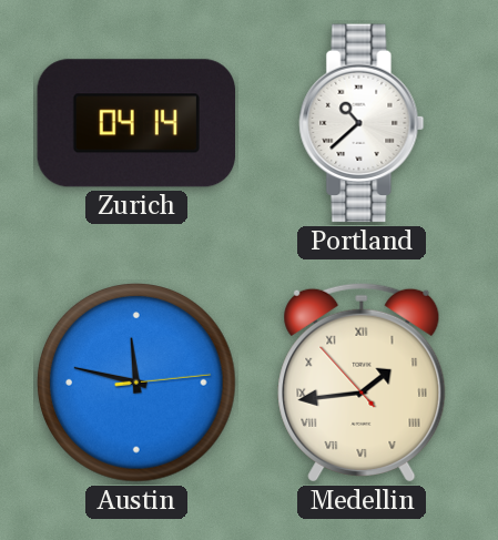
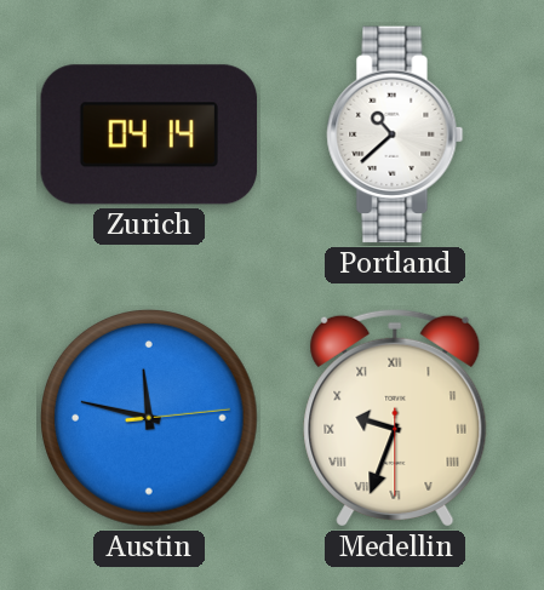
Medellin: 1:43 -> 9:33
